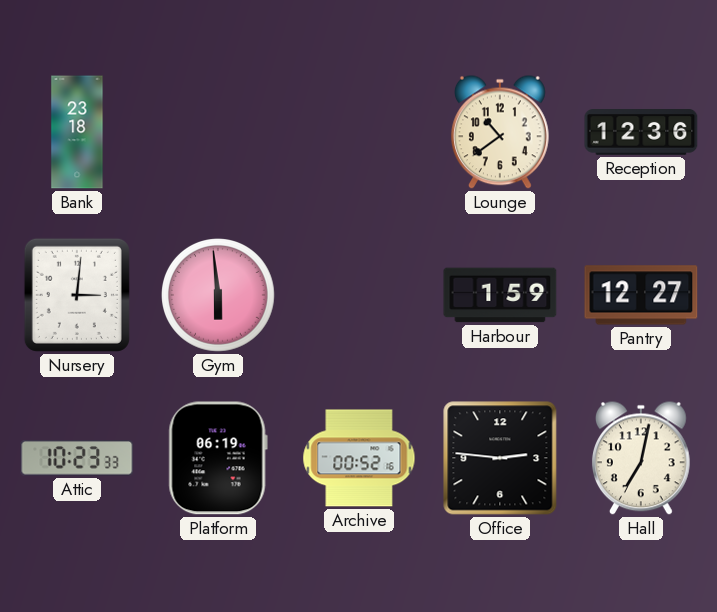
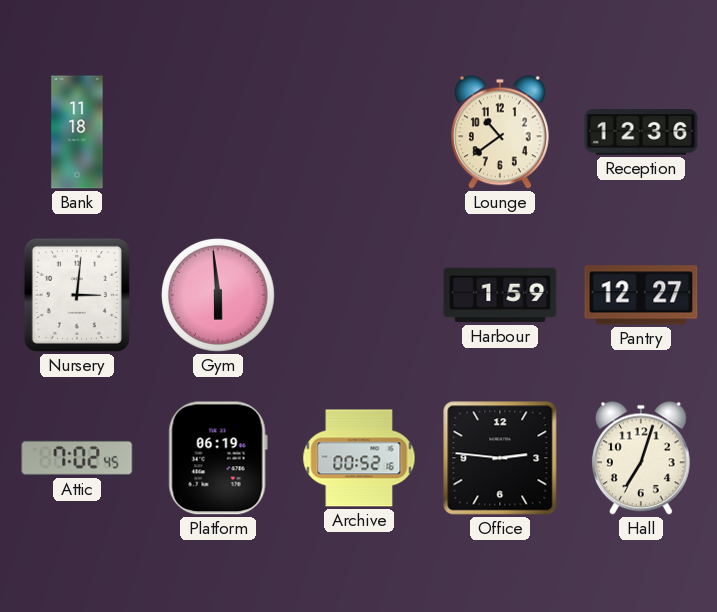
Bank: 23:18 -> 11:18
Attic: 10:23 -> 7:02
Hall: 7:02 -> 7:03
